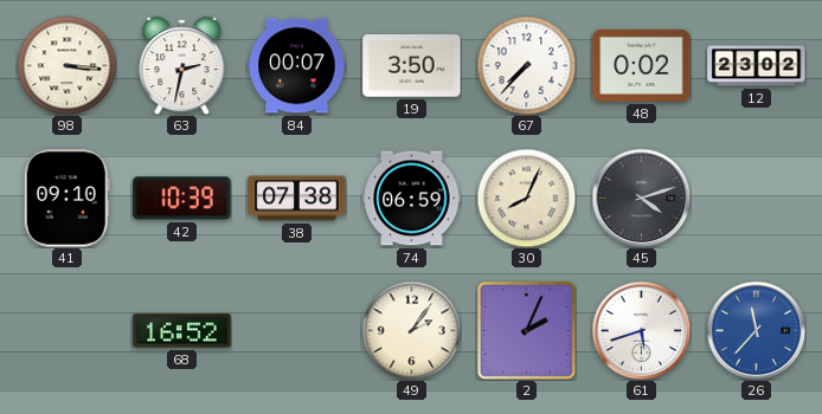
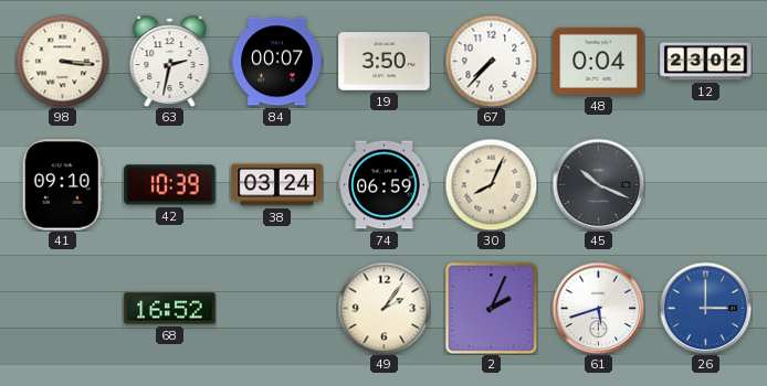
48: 0:02 -> 0:04
38: 07:38 -> 03:24
45: 4:12 -> 10:19
26: 11:37 -> 3:00
